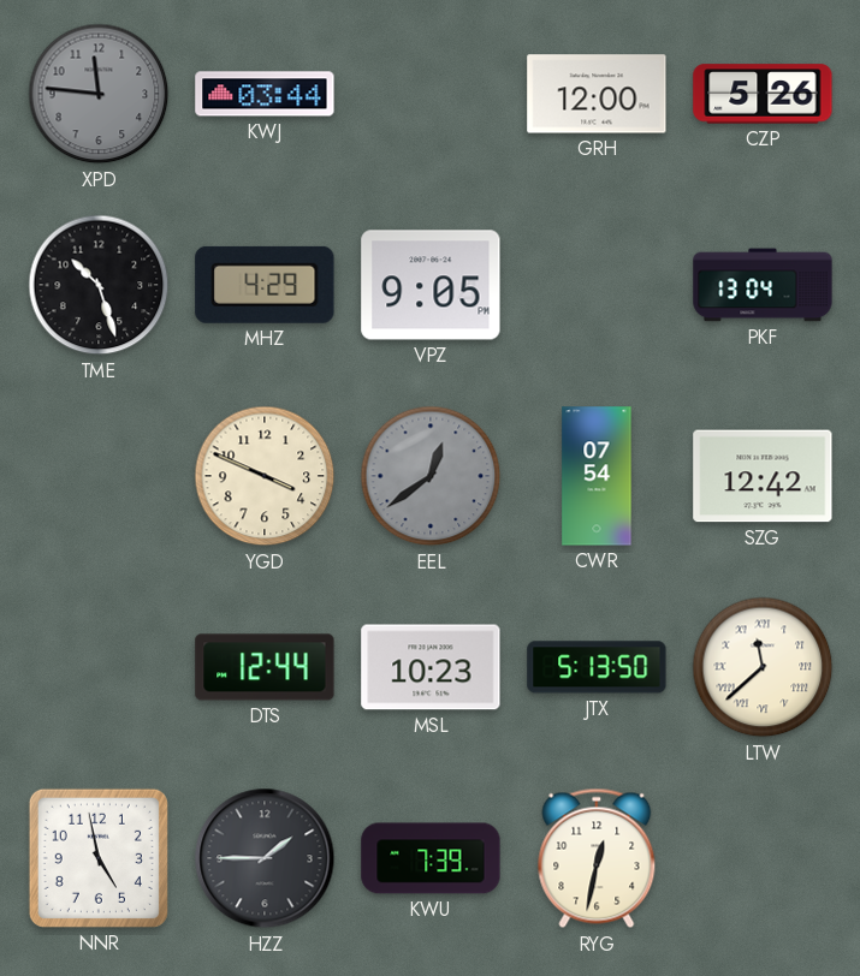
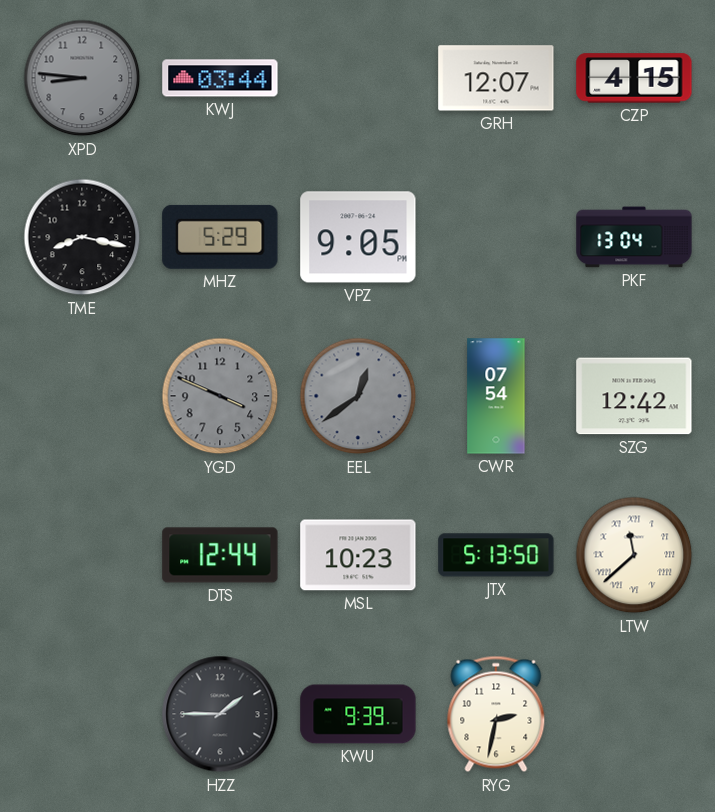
XPD: 11:46 -> 8:46
GRH: 12:00 -> 12:07
CZP: 5:26 -> 4:15
TME: 10:27 -> 8:17
MHZ: 4:29 -> 5:29
YGD dial: cream -> grey
NNR: 4:58 -> none
KWU: 7:39 -> 9:39
RYG: 12:32 -> 2:32
